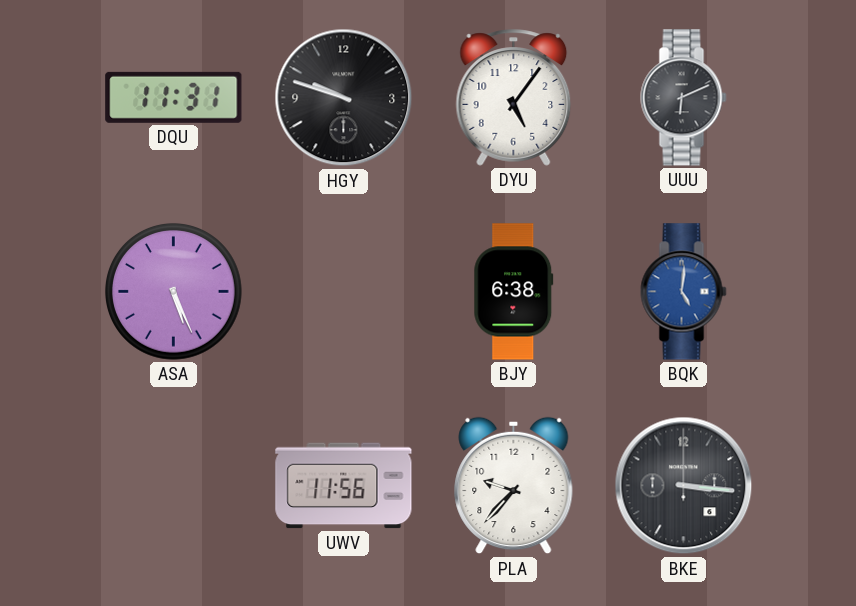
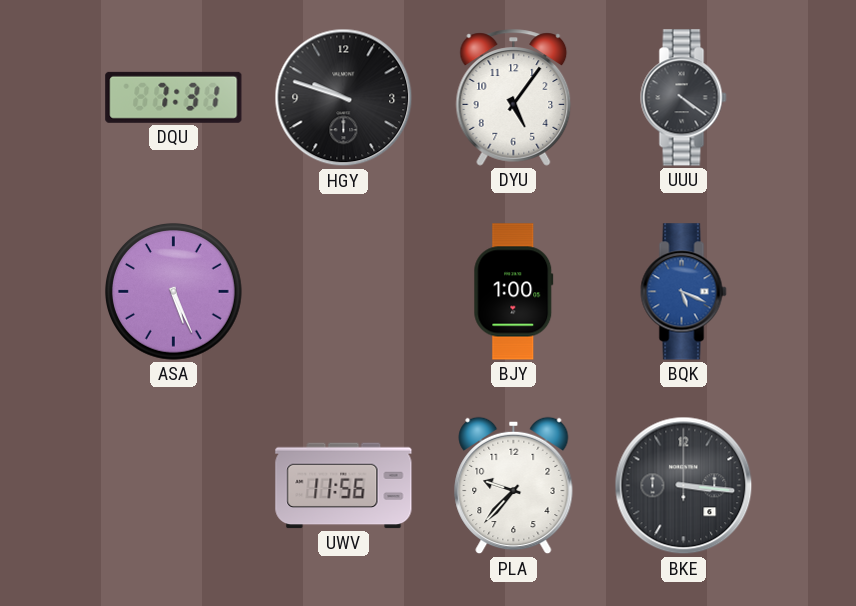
DQU: 11:31 -> 7:31
UUU: 6:11 -> 4:21
BJY: 6:38 -> 1:00
BQK: 5:01 -> 5:19
